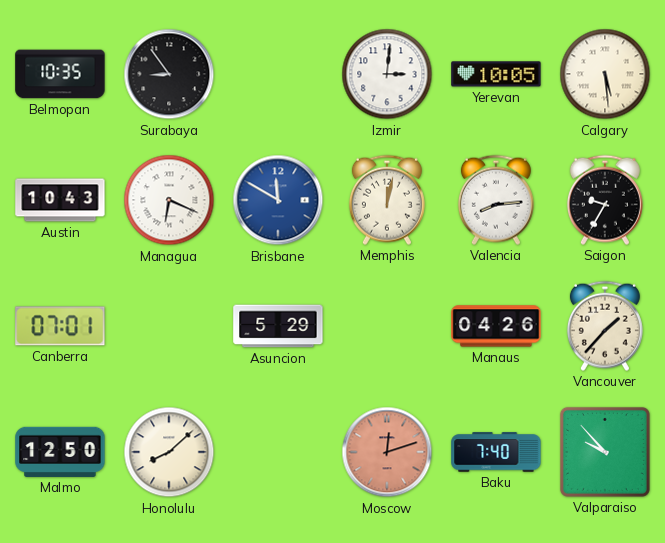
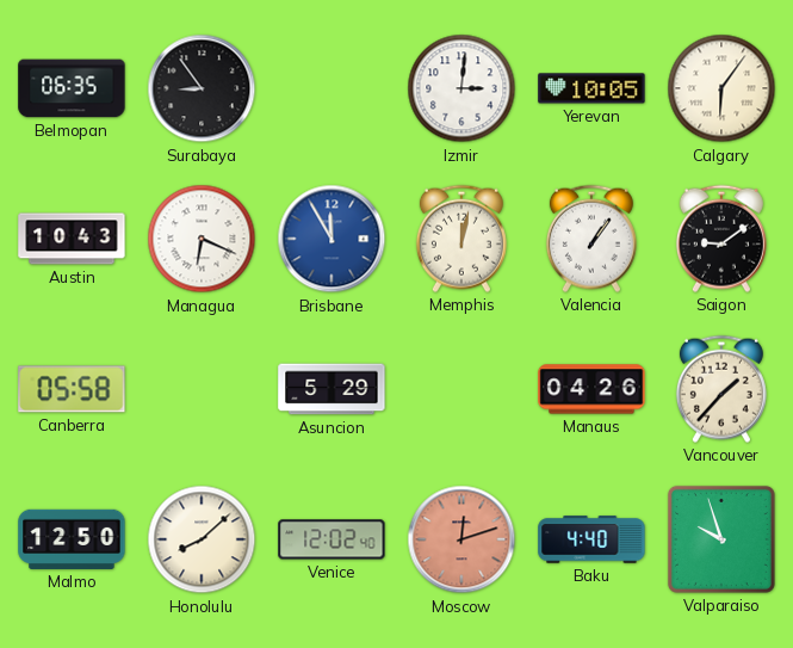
Belmopan: 10:35 -> 06:35
Calgary: 5:29 -> 6:06
Brisbane: 11:50 -> 11:55
Valencia: 8:14 -> 1:06
Saigon: 9:35 -> 9:09
Canberra: 07:01 -> 05:58
Venice: none -> 12:02
Baku: 7:40 -> 4:40
Valparaiso: 9:53 -> 9:57
